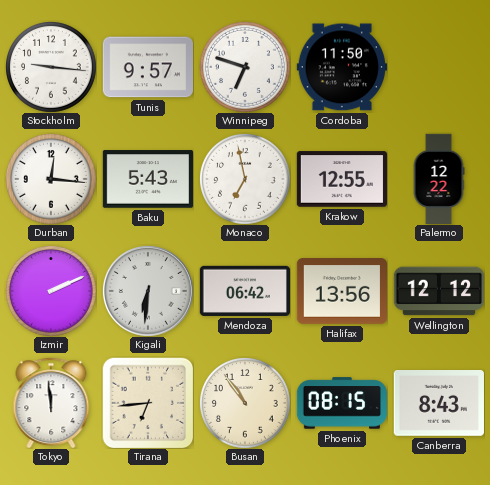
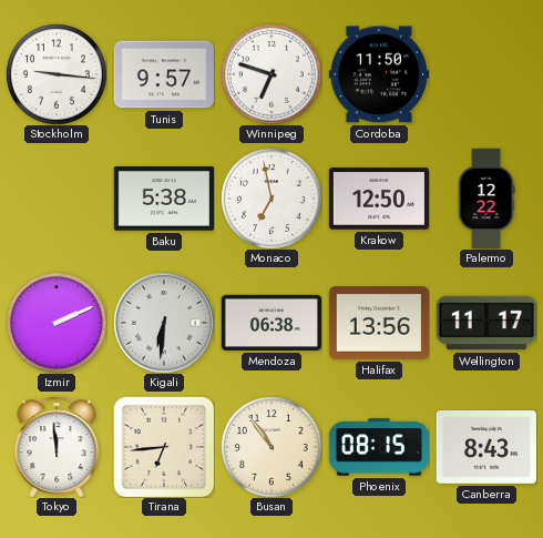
Durban: 12:16 -> none
Baku: 5:43 -> 5:38
Krakow: 12:55 -> 12:50
Mendoza: 06:42 -> 06:38
Wellington: 12:12 -> 11:17
